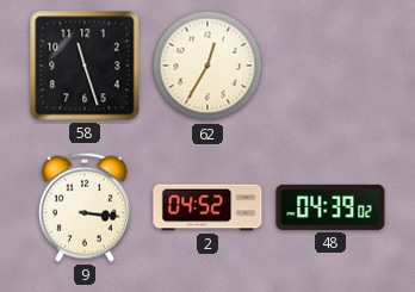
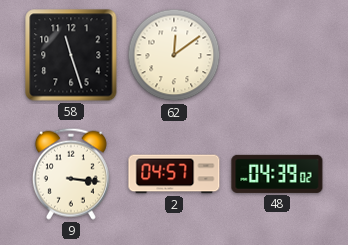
62: 12:35 -> 12:09
2: 04:52 -> 04:57
